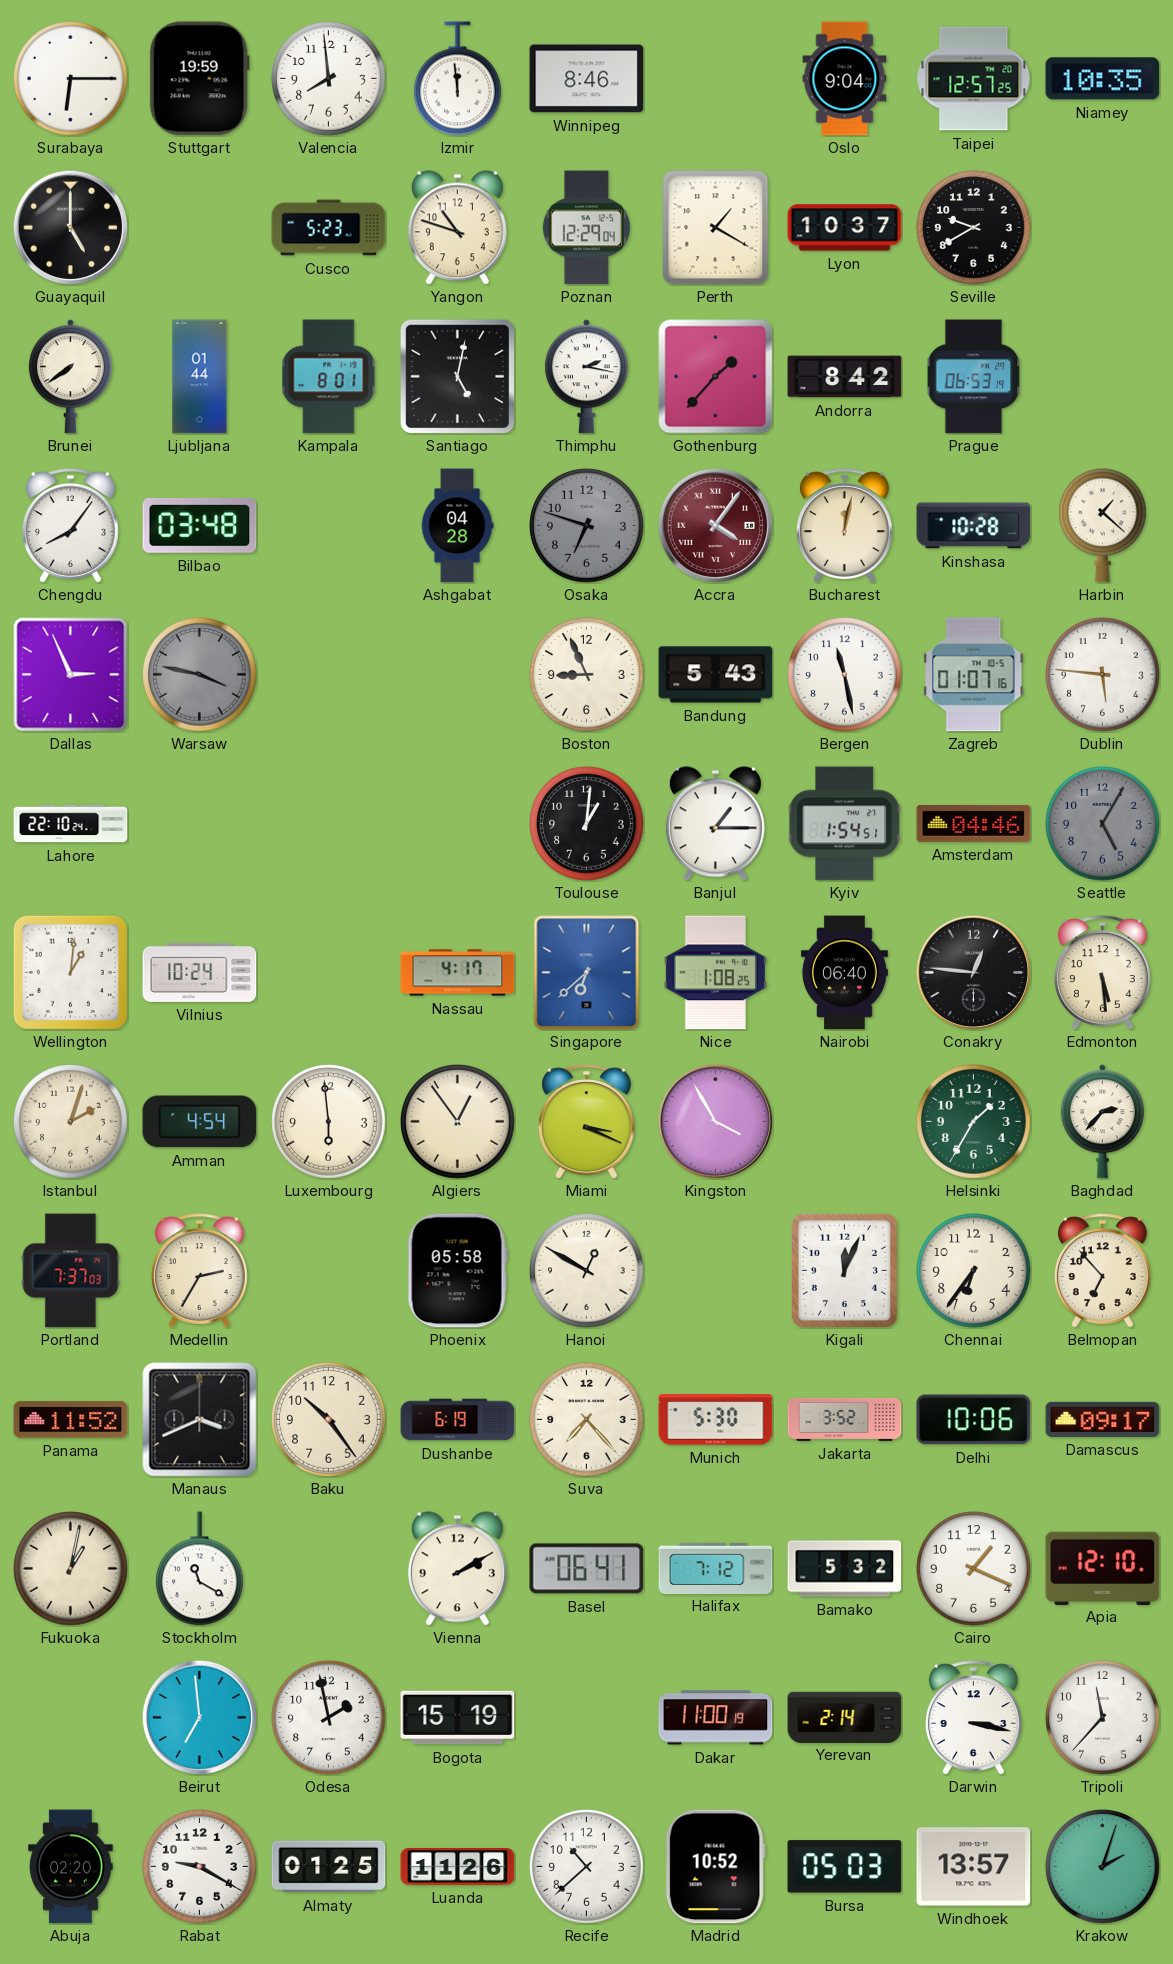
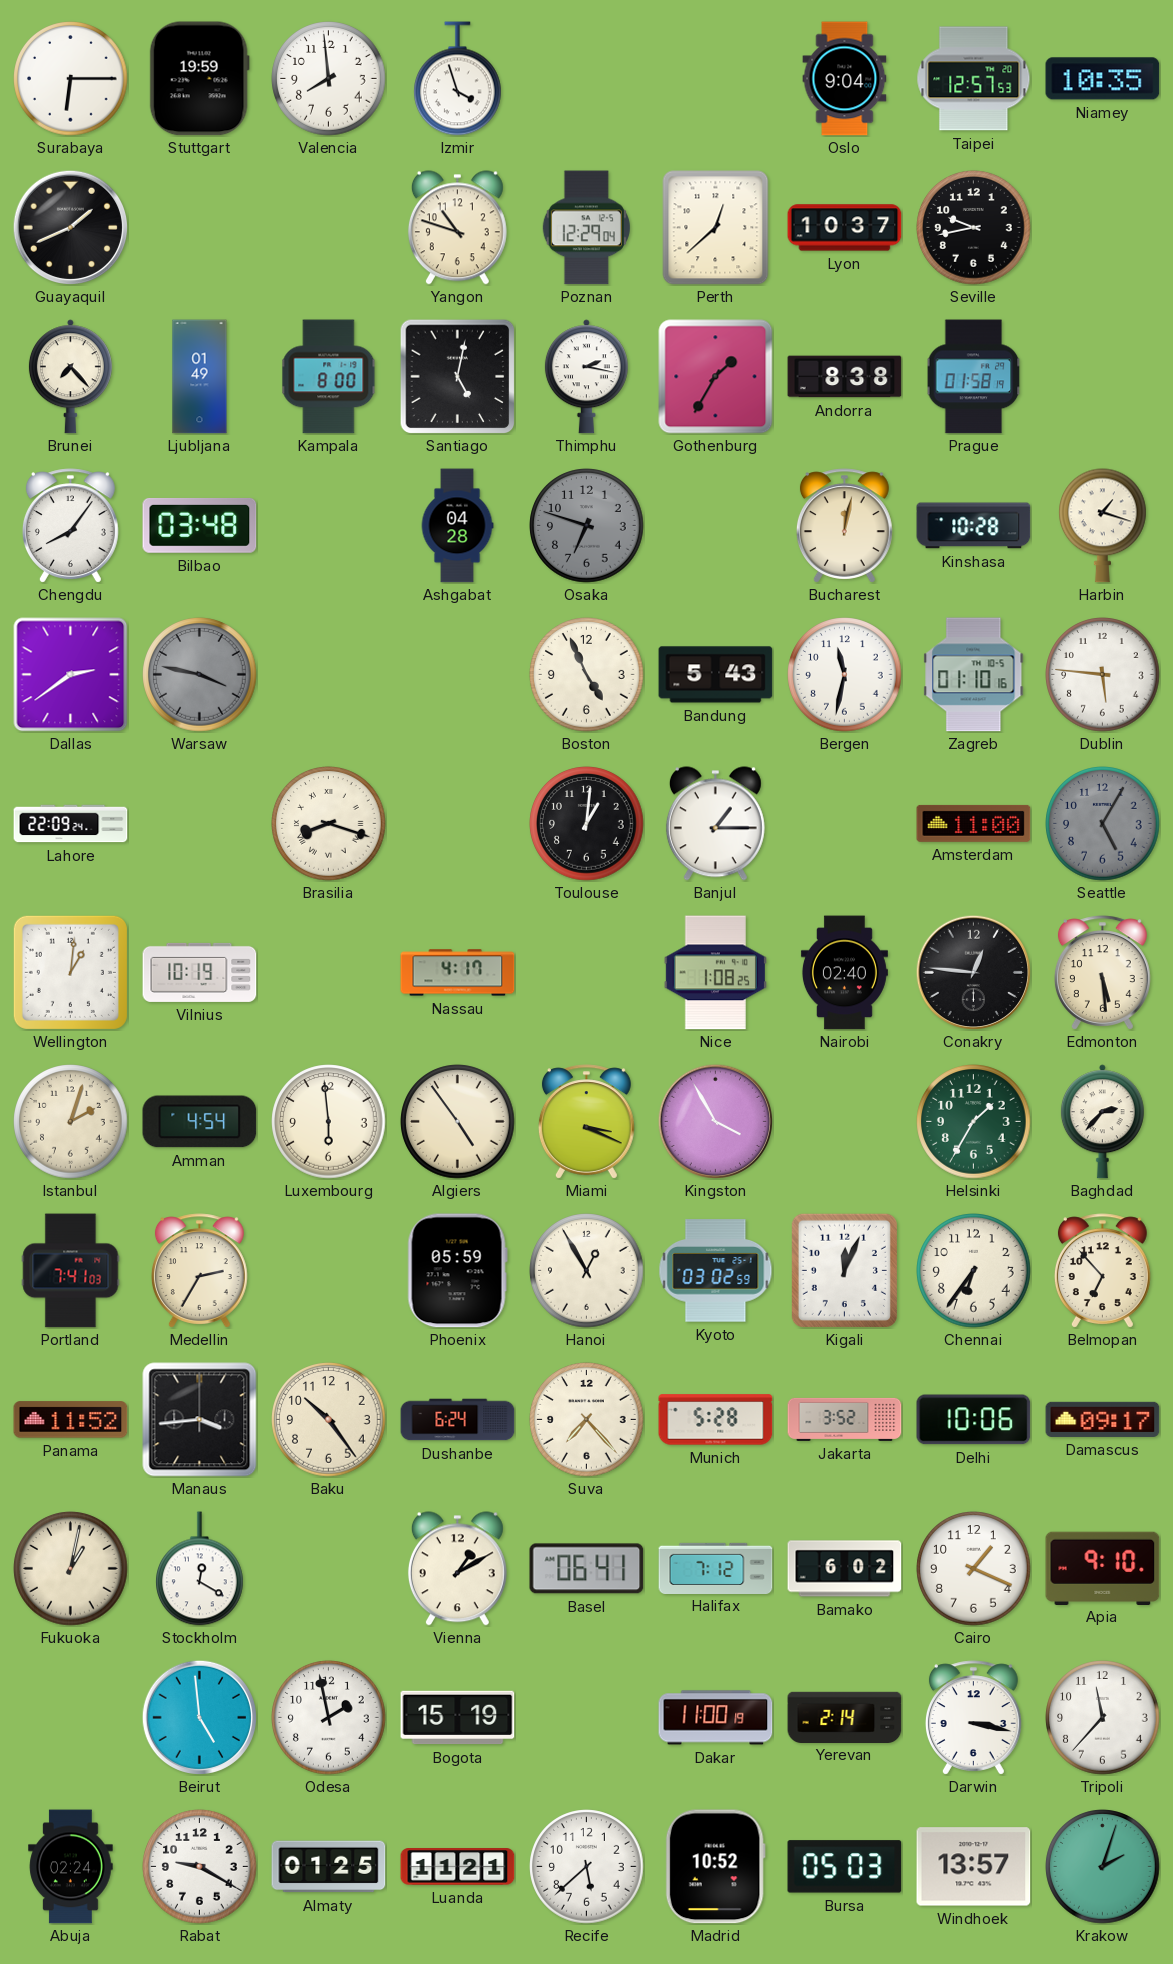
Izmir: 11:59 -> 3:57
Winnipeg: 8:46 -> none
Taipei: 12:57:25 -> 12:57:53
Guayaquil: 5:00 -> 1:41
Cusco: 5:23 -> none
Perth: 1:20 -> 12:38
Seville: 9:40 -> 9:43
Brunei: 7:39 -> 7:23
Ljubljana: 01:44 -> 01:49
Kampala: 8:01 -> 8:00
Gothenburg: 1:37 -> 1:35
Andorra: 8:42 -> 8:38
Prague: 06:53 -> 01:58
Accra: 4:06 -> none
Harbin: 1:22 -> 1:18
Dallas: 2:56 -> 2:39
Boston: 8:56 -> 4:56
Bergen: 11:28 -> 11:32
Zagreb: 01:07 -> 01:10
Lahore: 22:10 -> 22:09
Brasilia: none -> 8:18
Kyiv: 1:54 -> none
Amsterdam: 04:46 -> 11:00
Vilnius: 10:24 -> 10:19
Singapore: 6:38 -> none
Nairobi: 06:40 -> 02:40
Algiers: 12:54 -> 4:54
Portland: 7:37 -> 7:41
Phoenix: 05:58 -> 05:59
Hanoi: 12:50 -> 12:55
Kyoto: none -> 03:02
Manaus: 3:41 -> 3:44
Dushanbe: 6:19 -> 6:24
Munich: 5:30 -> 5:28
Stockholm: 11:20 -> 12:20
Vienna: 2:10 -> 1:10
Bamako: 5:32 -> 6:02
Apia: 12:10 -> 9:10
Beirut: 6:59 -> 4:59
Abuja: 02:20 -> 02:24
Luanda: 11:26 -> 11:21
Recife: 10:38 -> 5:38
